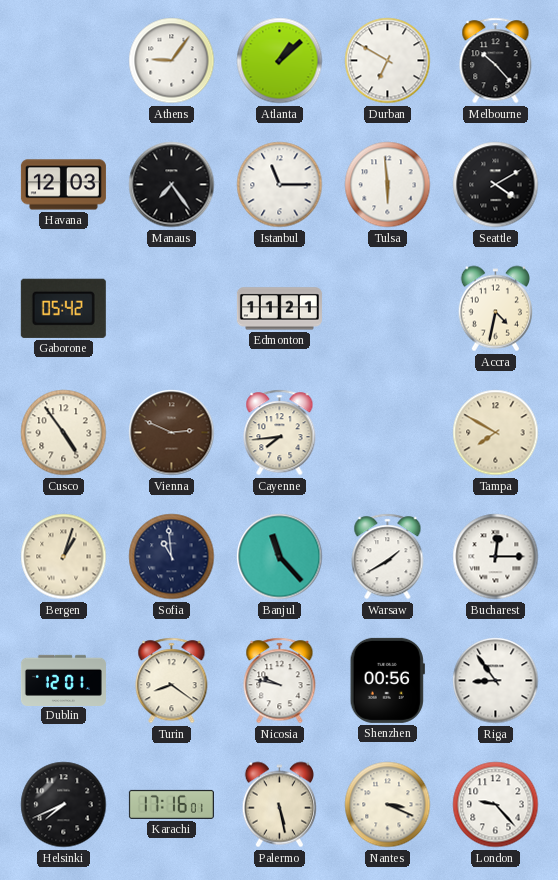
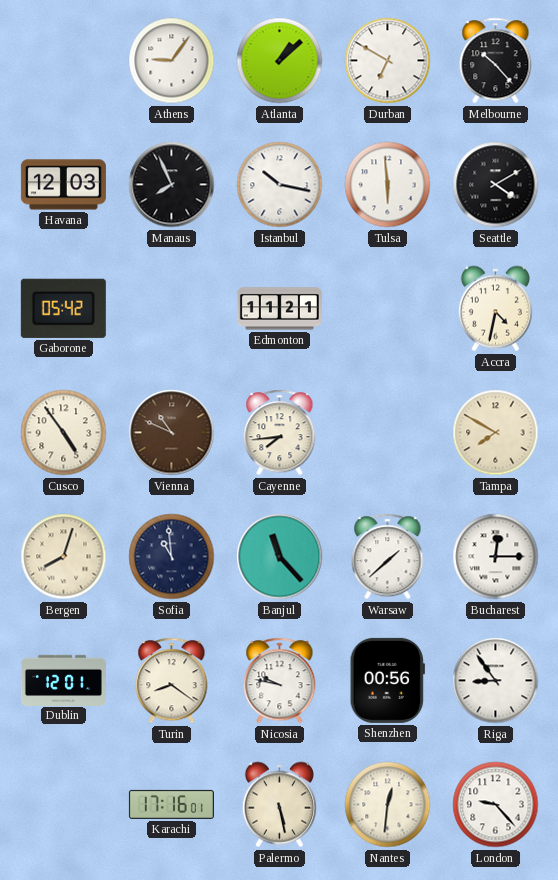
Manaus: 7:24 -> 7:56
Istanbul: 11:15 -> 10:17
Vienna: 2:49 -> 10:49
Bergen: 1:03 -> 8:03
Warsaw: 1:40 -> 1:38
Helsinki: 7:41 -> none
Nantes: 3:19 -> 12:31
